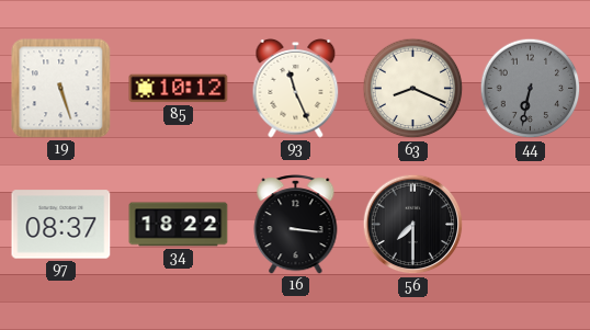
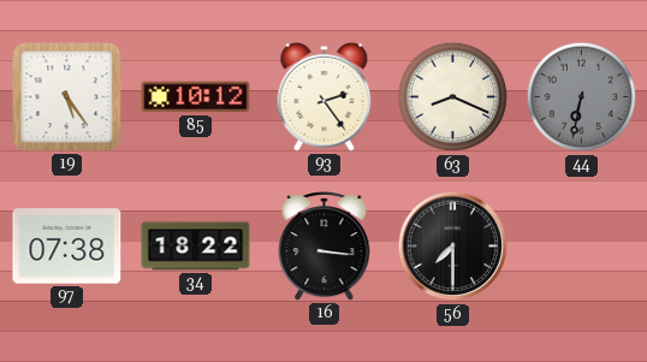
19: 5:27 -> 5:24
93: 11:26 -> 2:24
97: 08:37 -> 07:38
